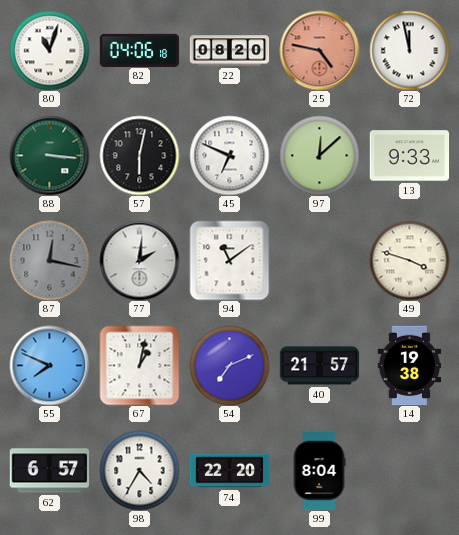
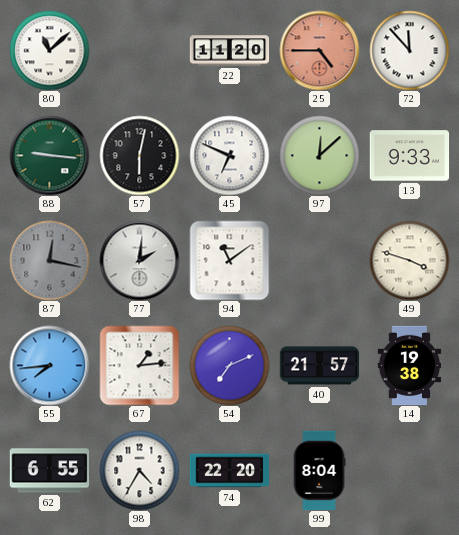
80: 11:03 -> 11:08
82: 04:06 -> none
22: 08:20 -> 11:20
25: 4:47 -> 4:45
72: 11:58 -> 11:53
88: 3:16 -> 9:16
55: 7:49 -> 7:44
67: 1:02 -> 1:14
62: 6:57 -> 6:55
